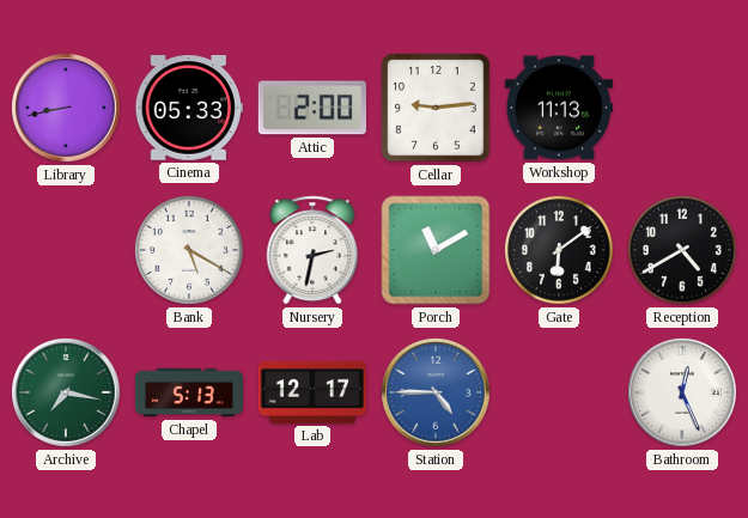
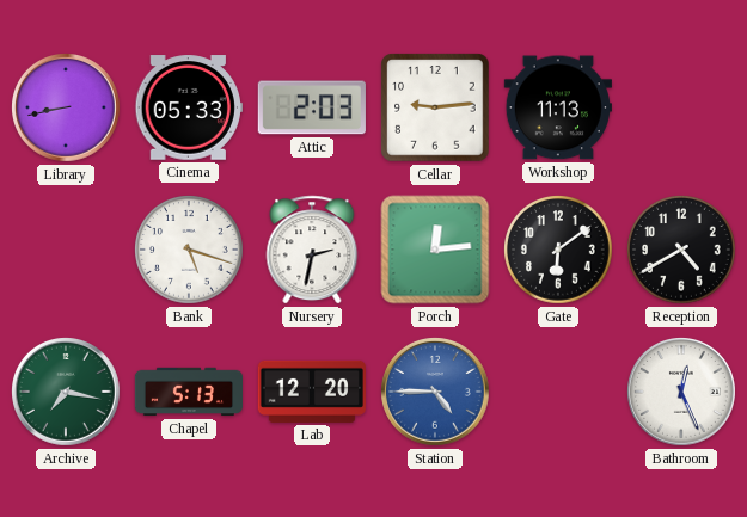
Attic: 2:00 -> 2:03
Bank: 5:20 -> 5:18
Porch: 11:10 -> 12:14
Lab: 12:17 -> 12:20
